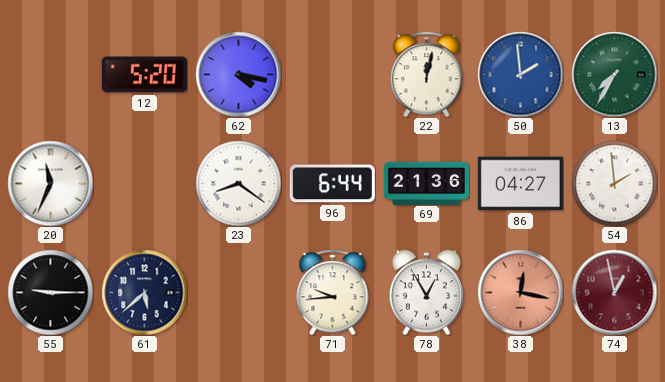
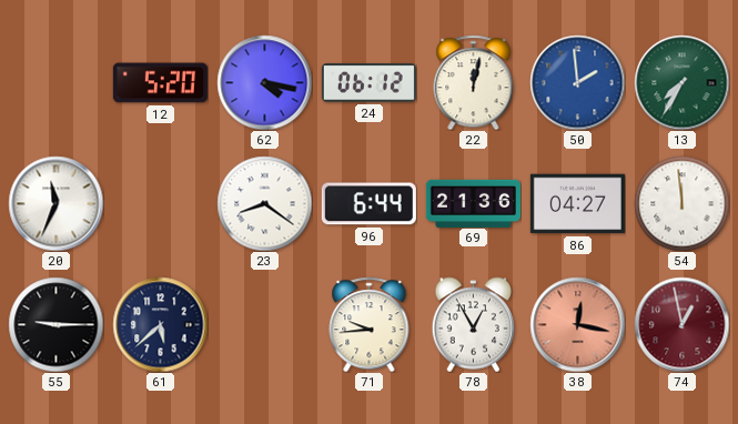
24: none -> 06:12
54: 1:59 -> 11:59
